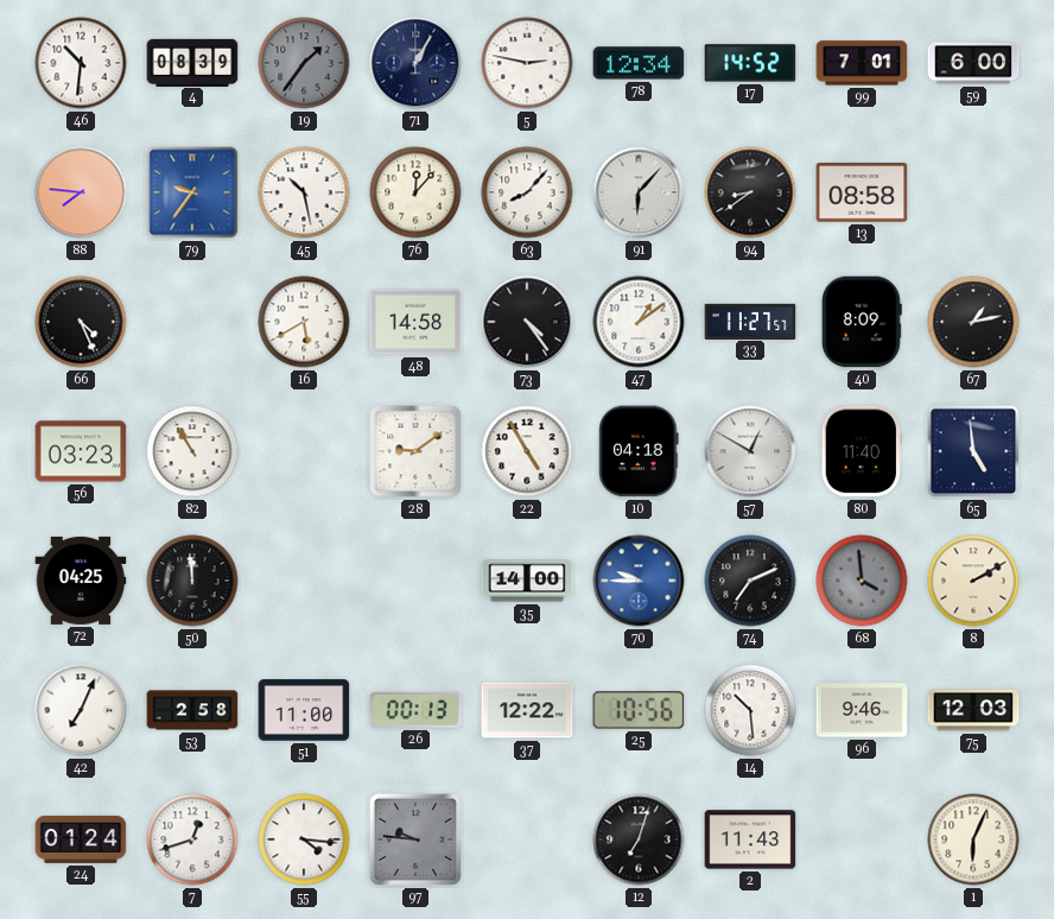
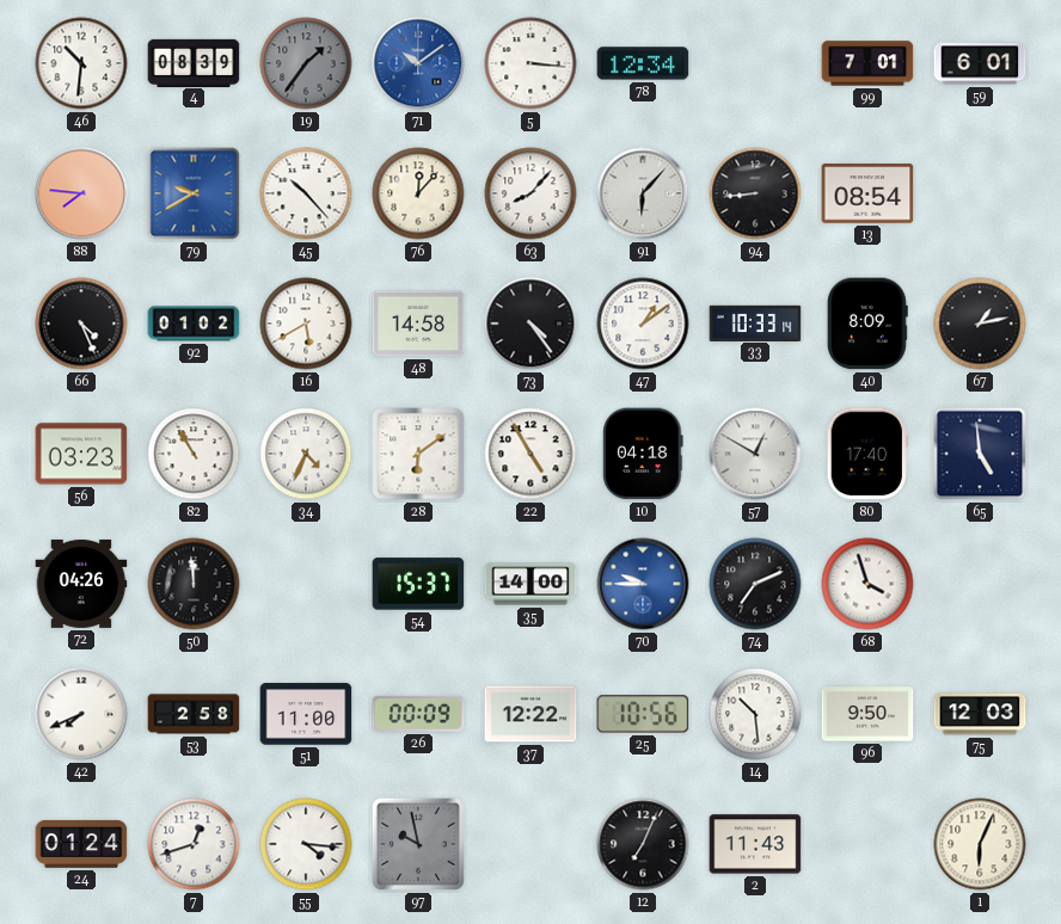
71: 1:05 -> 10:09
71 dial: navy -> blue
5: 2:47 -> 3:16
17: 14:52 -> none
59: 6:00 -> 6:01
79: 9:36 -> 9:40
45: 10:28 -> 10:23
94: 8:39 -> 8:44
13: 08:58 -> 08:54
92: none -> 01:02
33: 11:27 -> 10:33
34: none -> 4:34
28: 9:09 -> 6:09
80: 11:40 -> 17:40
72: 04:25 -> 04:26
54: none -> 15:37
68: 3:59 -> 3:57
68 dial: grey -> white
8: 2:10 -> none
42: 7:04 -> 7:41
26: 00:13 -> 00:09
96: 9:46 -> 9:50
97: 9:46 -> 9:58
12: 7:03 -> 7:04
